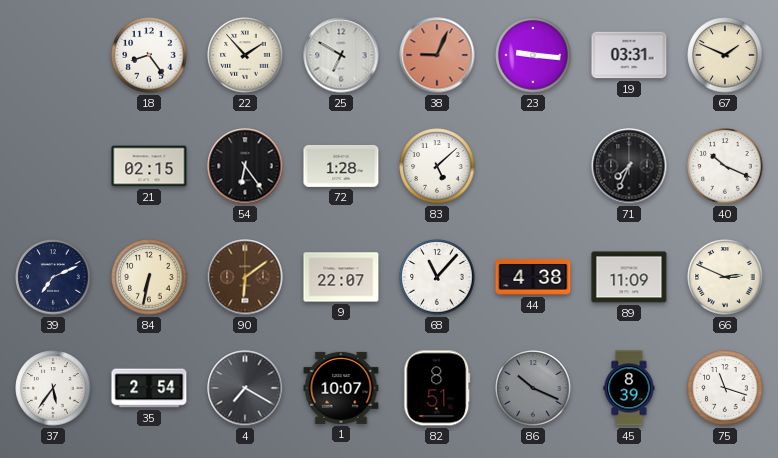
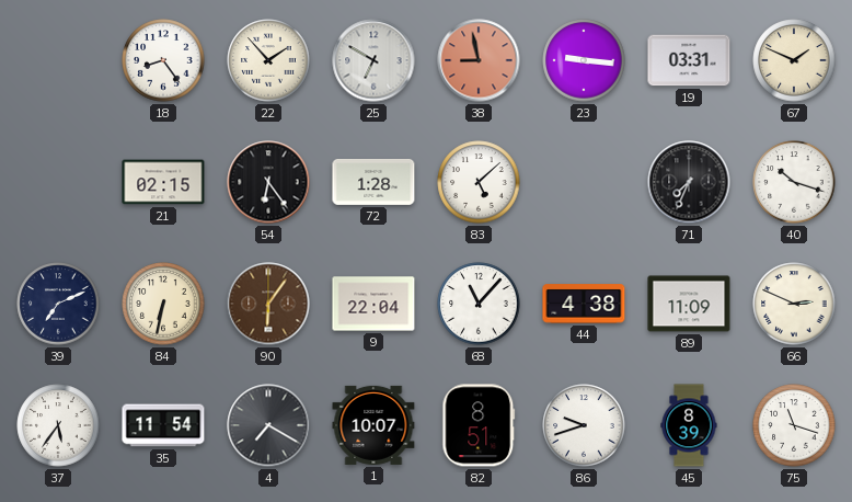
38: 9:04 -> 8:58
40: 10:19 -> 10:18
90: 6:09 -> 6:06
9: 22:07 -> 22:04
35: 2:54 -> 11:54
86: 10:19 -> 9:42
86 dial: grey -> white
